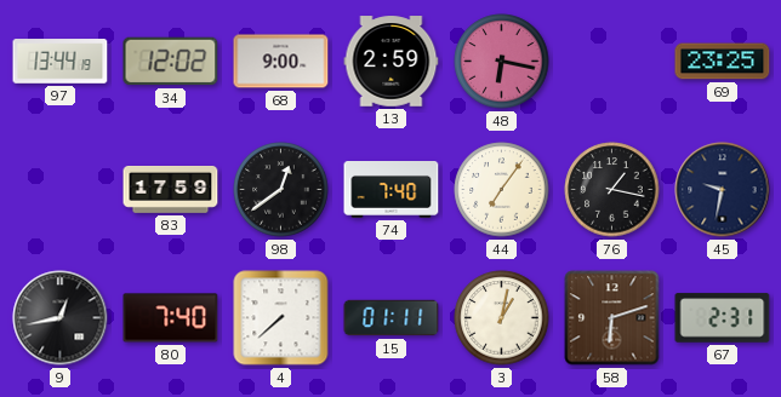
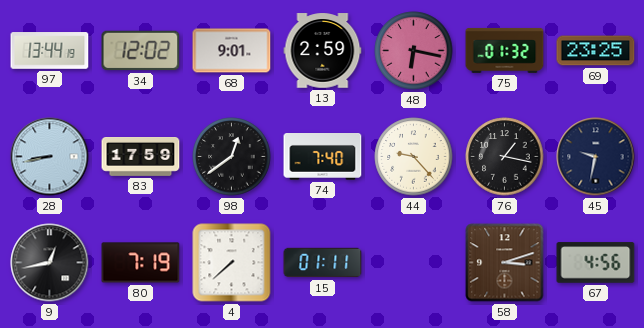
68: 9:00 -> 9:01
75: none -> 01:32
28: none -> 8:43
44: 7:06 -> 9:23
80: 7:40 -> 7:19
3: 1:02 -> none
58: 6:12 -> 3:12
67: 2:31 -> 4:56
